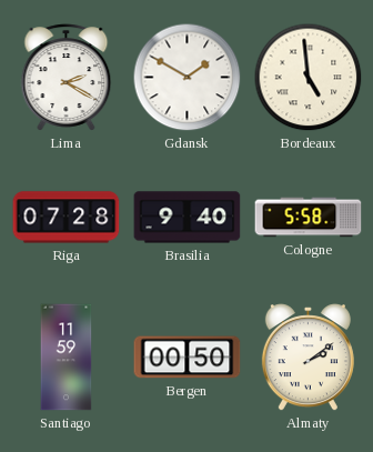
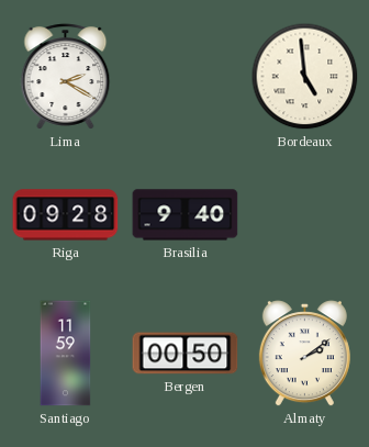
Gdansk: 1:50 -> none
Riga: 07:28 -> 09:28
Cologne: 5:58 -> none
